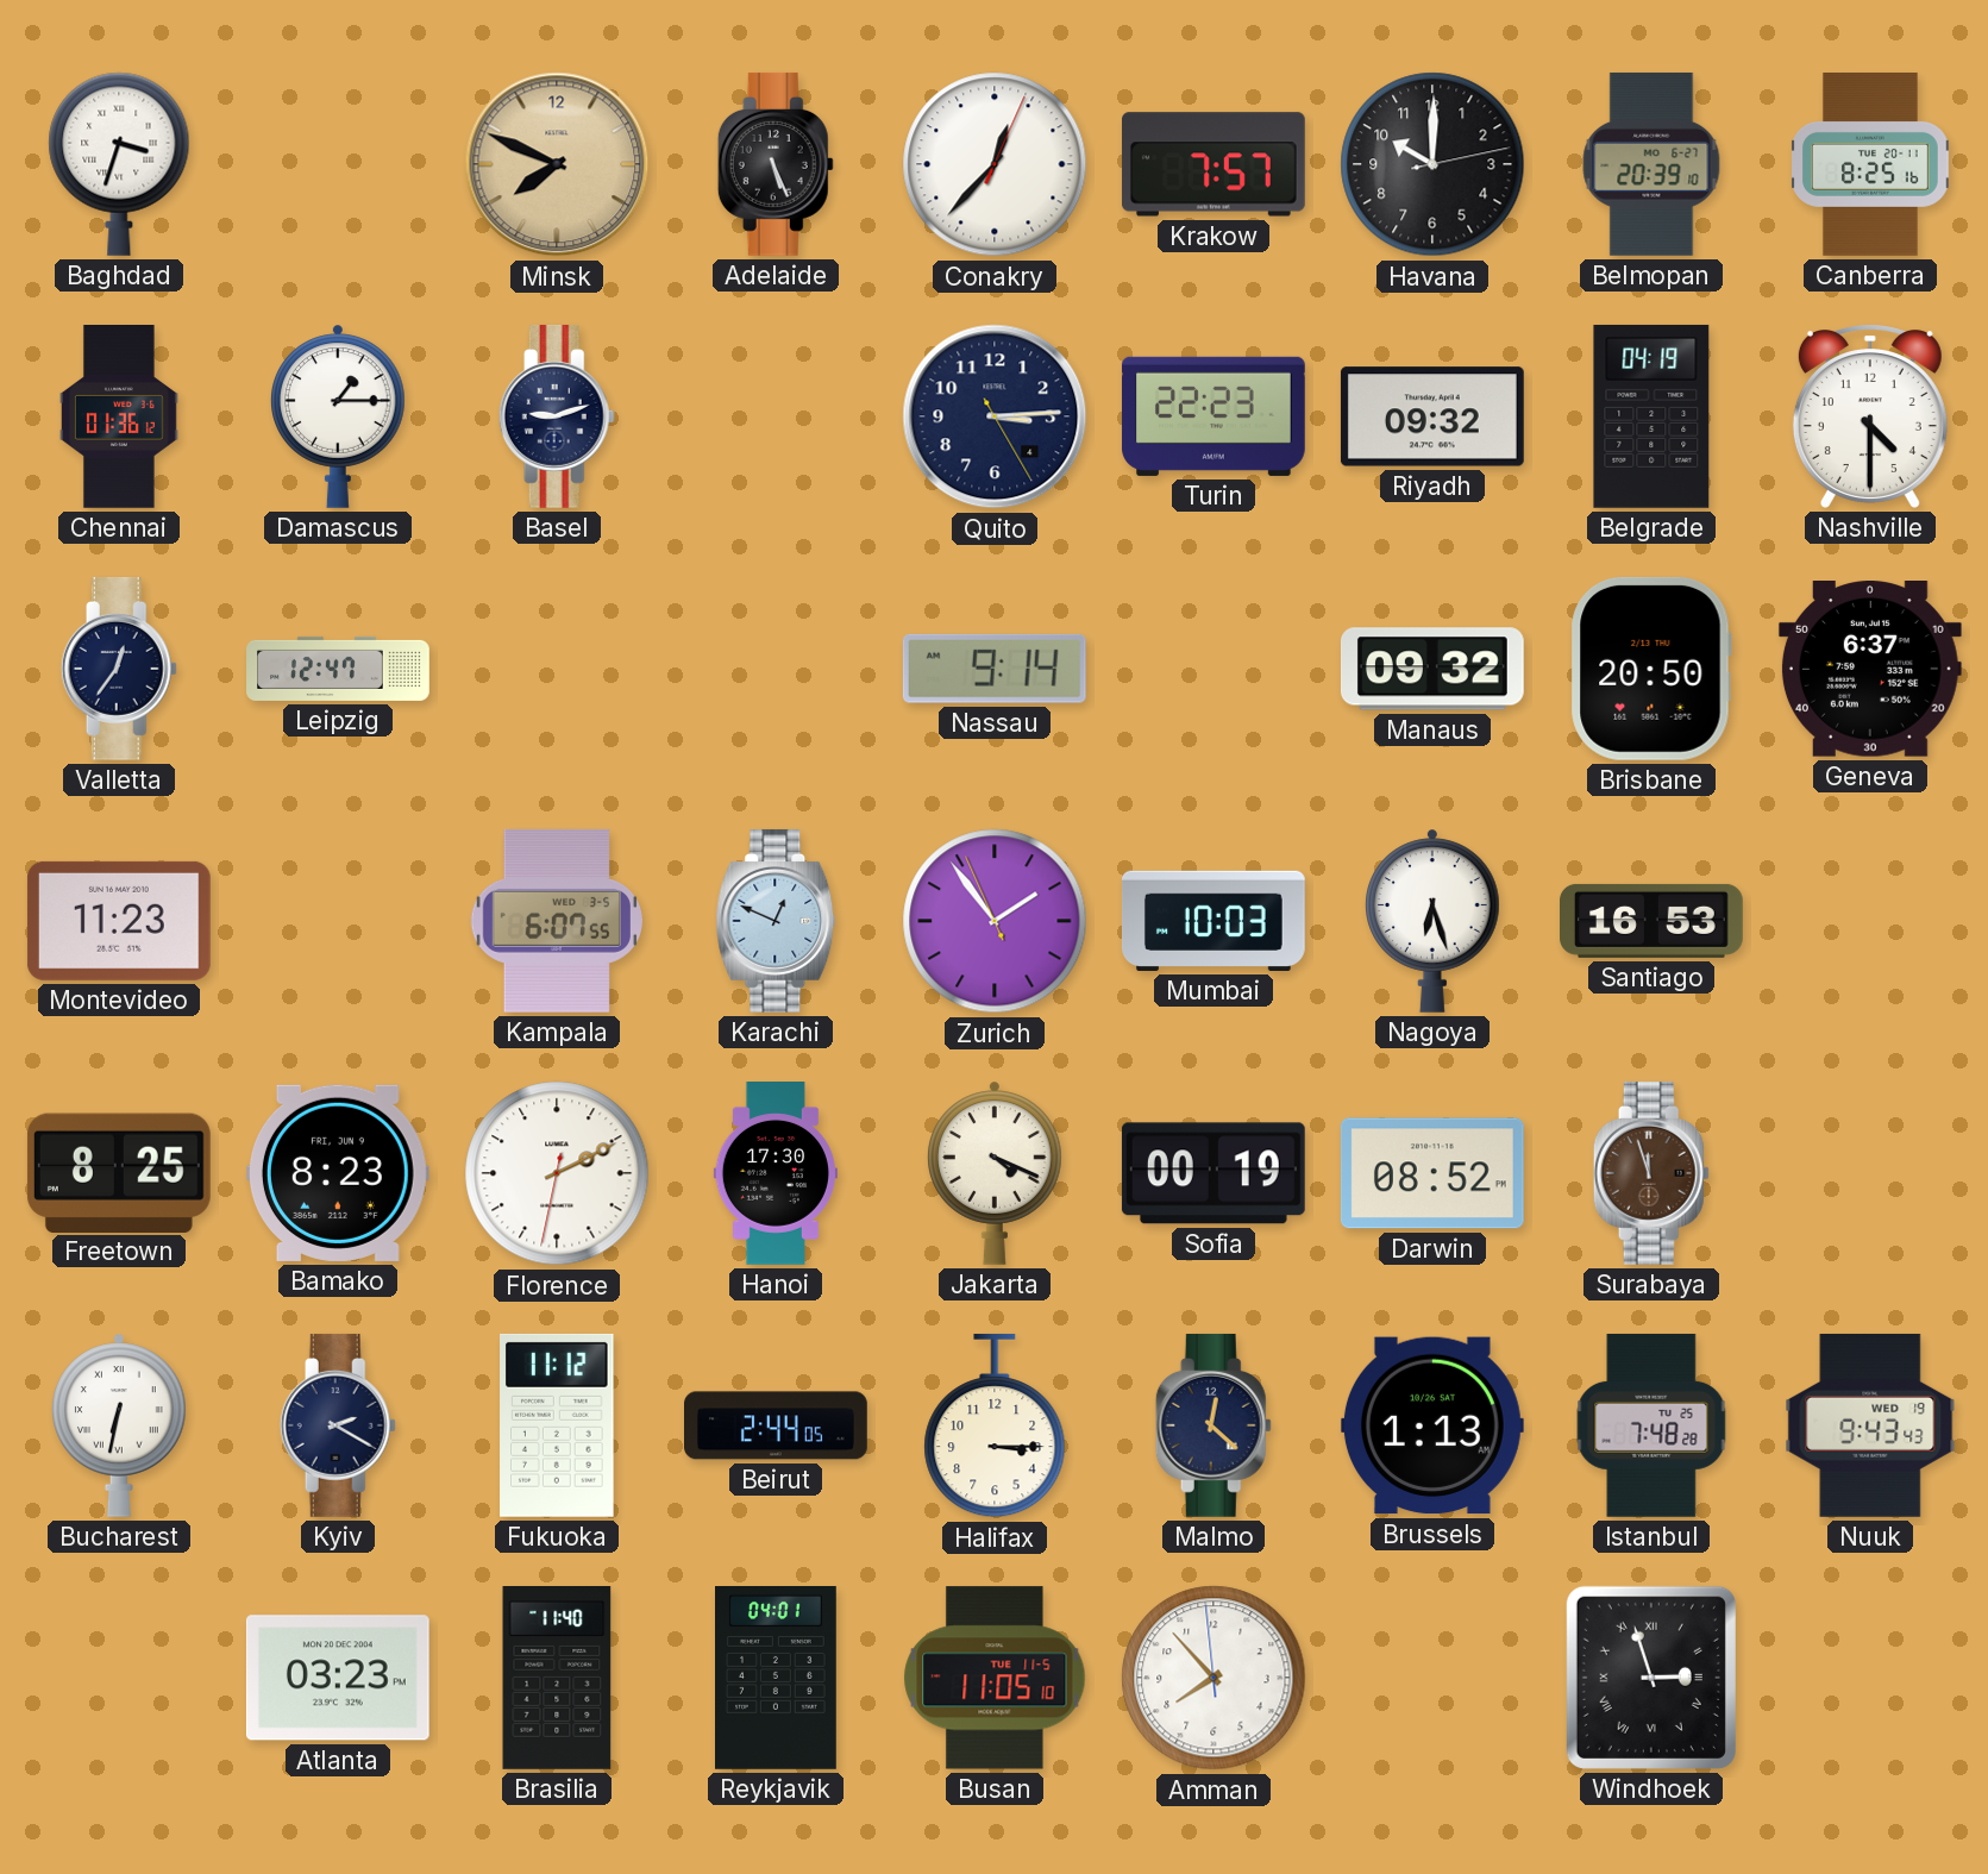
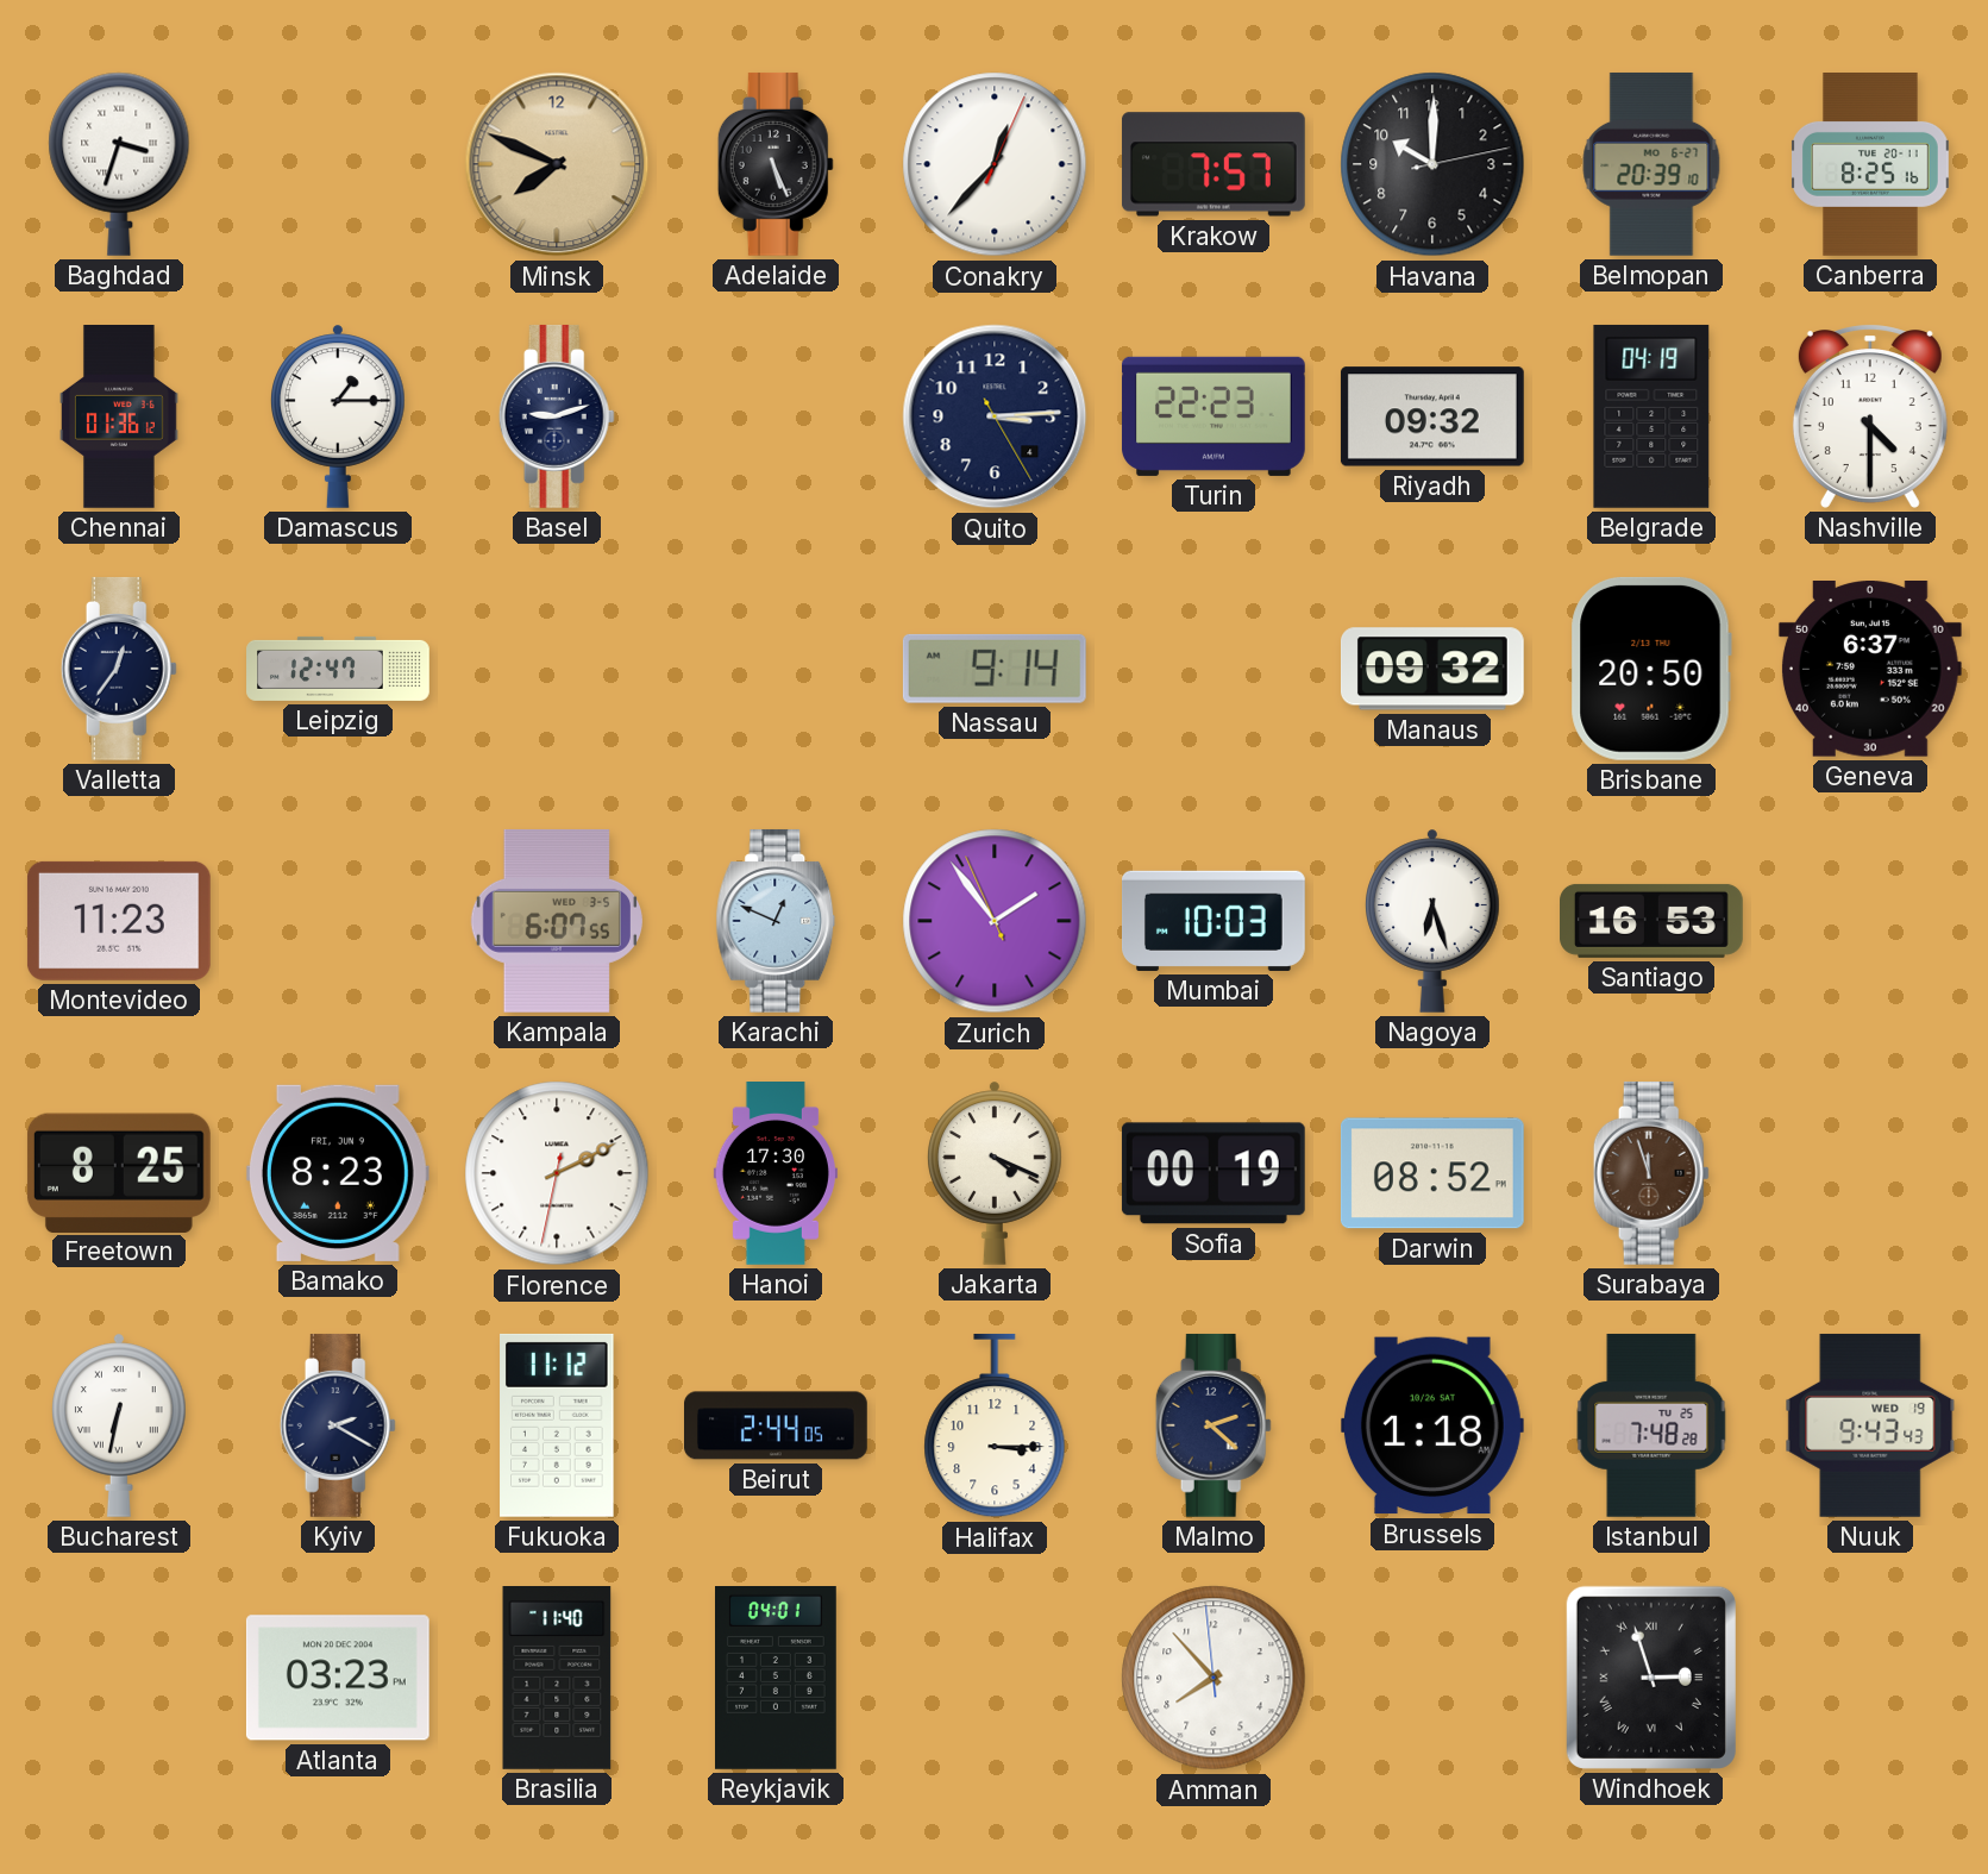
Malmo: 12:22 -> 2:22
Brussels: 1:13 -> 1:18
Busan: 11:05 -> none
